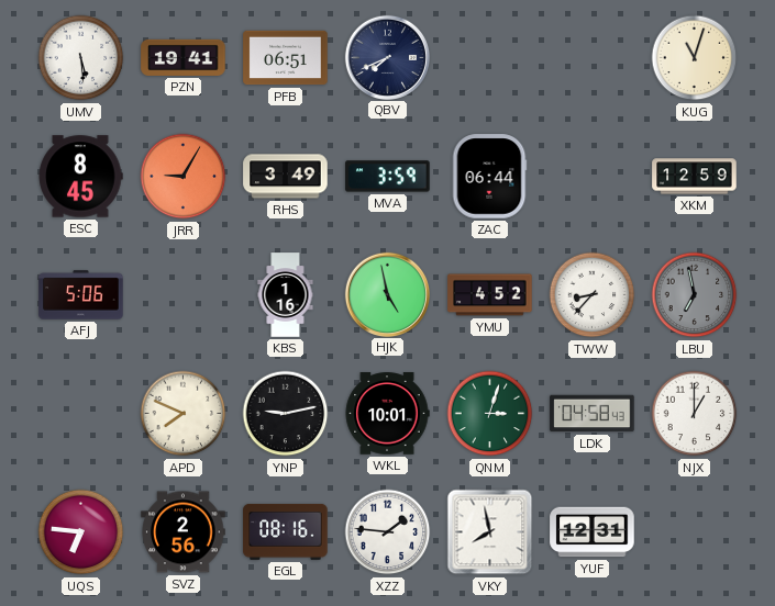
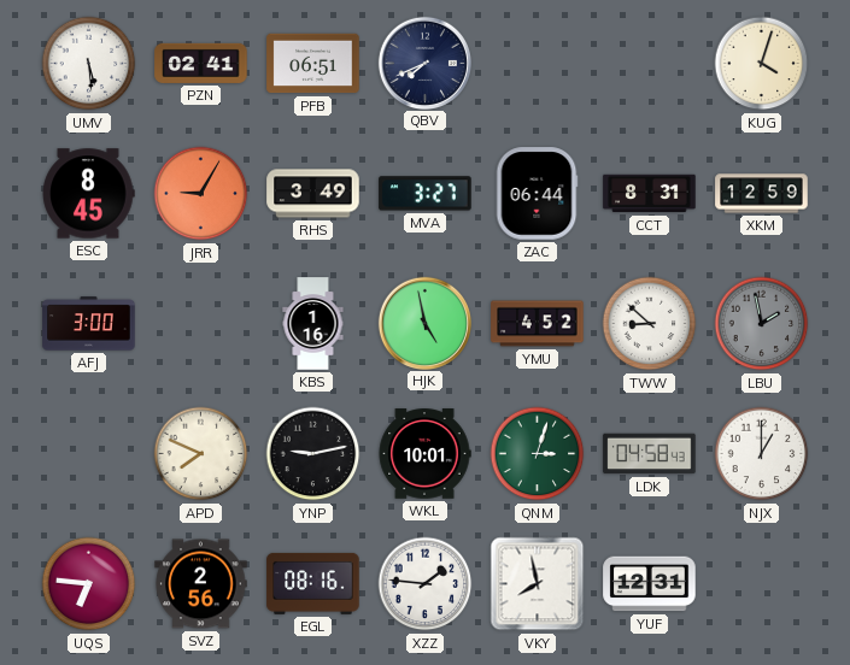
PZN: 19:41 -> 02:41
KUG: 11:03 -> 4:03
MVA: 3:59 -> 3:27
CCT: none -> 8:31
AFJ: 5:06 -> 3:00
TWW: 8:37 -> 8:52
LBU: 6:58 -> 1:58
